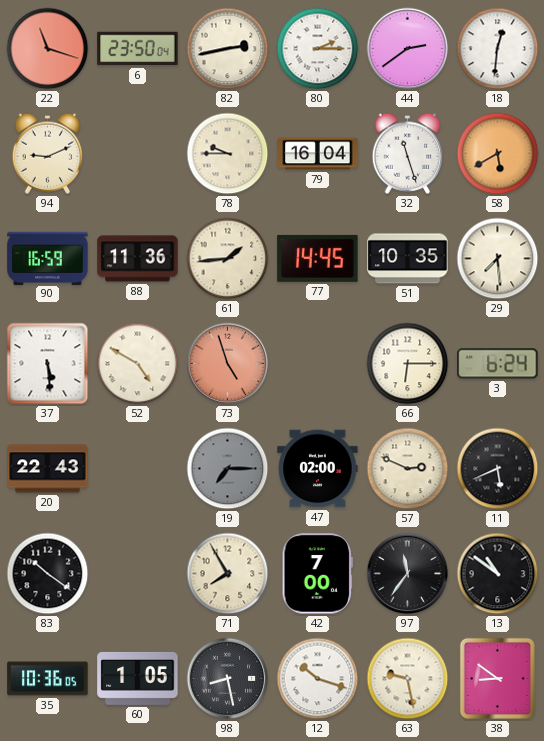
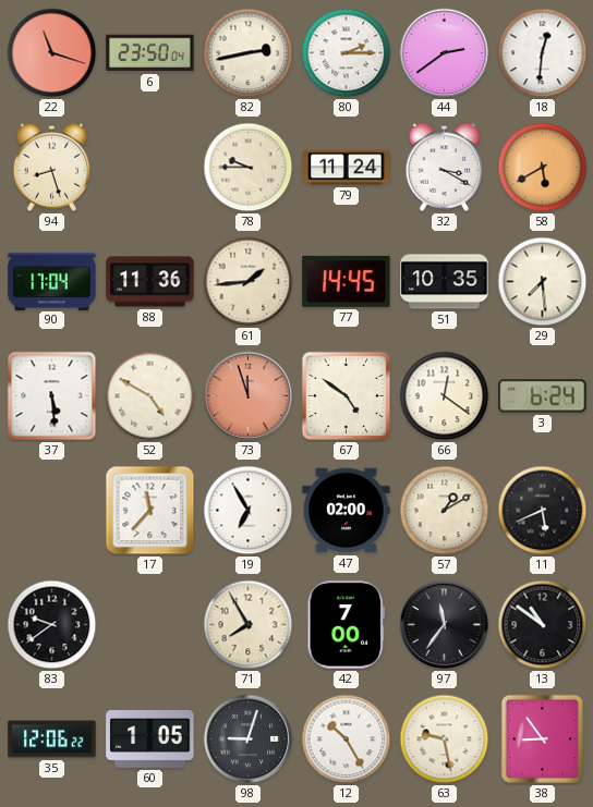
94: 9:11 -> 8:27
79: 16:04 -> 11:24
32: 11:27 -> 3:20
90: 16:59 -> 17:04
73: 4:57 -> 11:57
67: none -> 4:51
66: 6:15 -> 12:21
20: 22:43 -> none
17: none -> 11:37
19: 7:15 -> 6:55
19 dial: grey -> white
57: 2:49 -> 1:10
83: 10:21 -> 9:39
35: 10:36 -> 12:06
98: 8:28 -> 9:03
12: 10:18 -> 10:25
38: 8:51 -> 8:54
